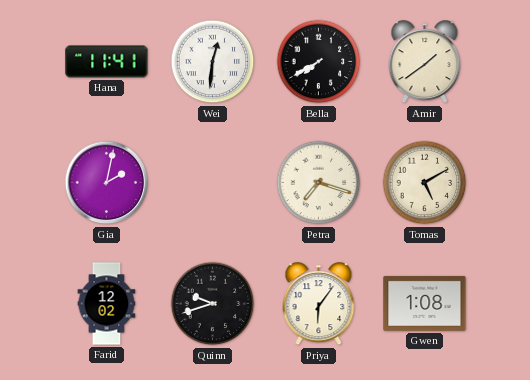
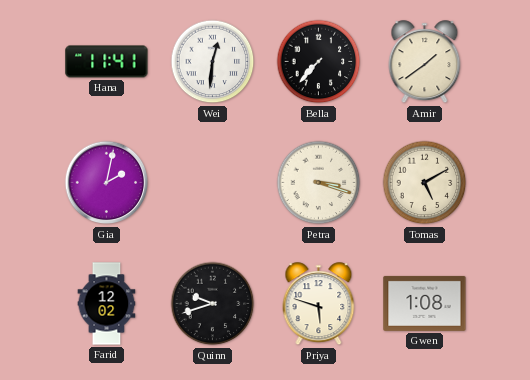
Bella: 7:40 -> 7:37
Petra: 7:18 -> 3:18
Priya: 6:06 -> 5:48
